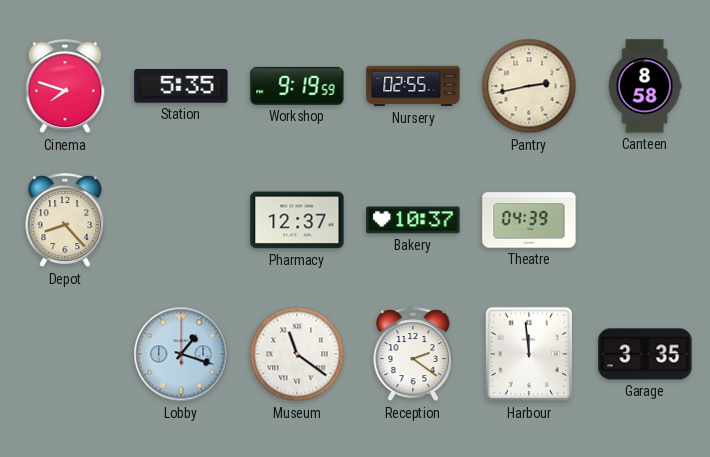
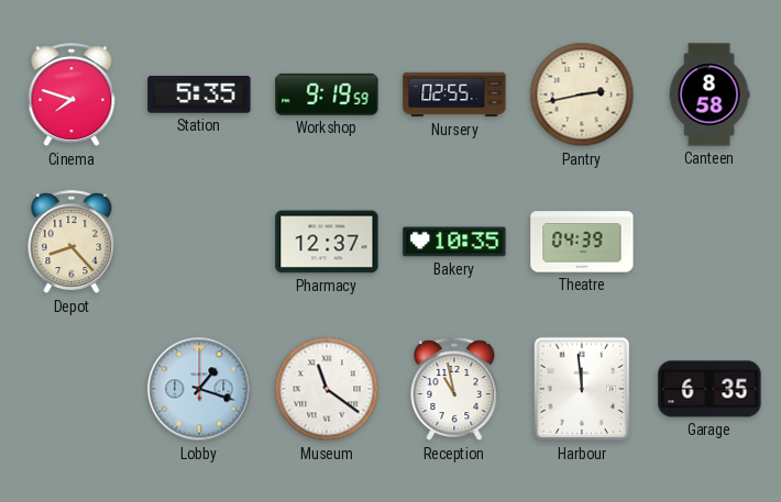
Bakery: 10:37 -> 10:35
Reception: 2:21 -> 10:58
Garage: 3:35 -> 6:35
